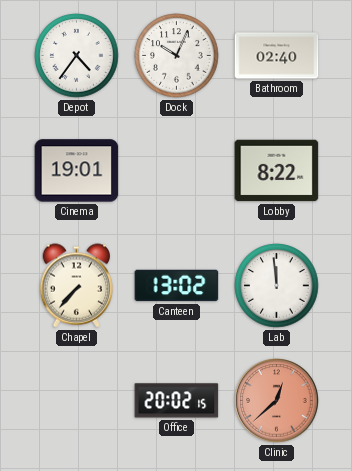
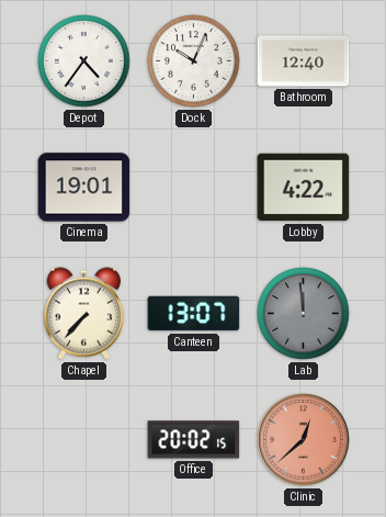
Bathroom: 02:40 -> 12:40
Lobby: 8:22 -> 4:22
Canteen: 13:02 -> 13:07
Lab dial: white -> grey
